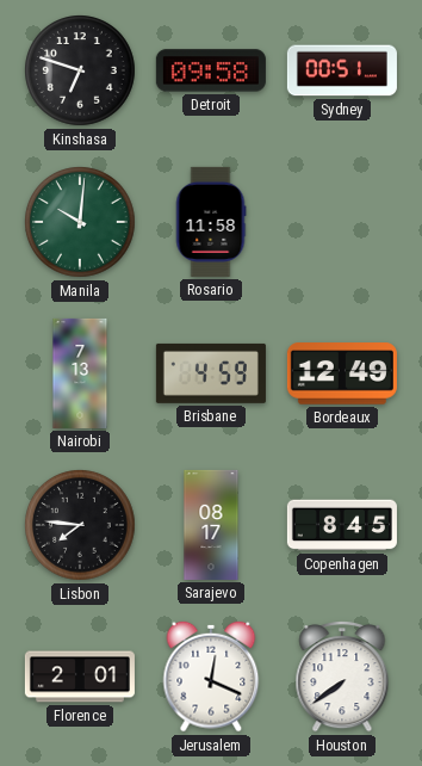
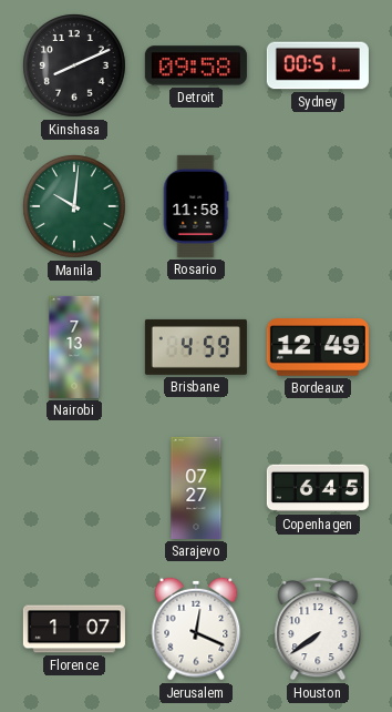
Kinshasa: 6:48 -> 8:11
Lisbon: 7:46 -> none
Sarajevo: 08:17 -> 07:27
Copenhagen: 8:45 -> 6:45
Florence: 2:01 -> 1:07
